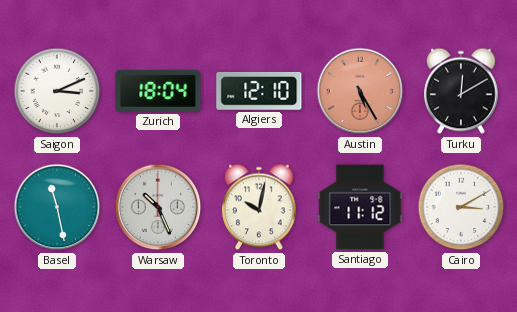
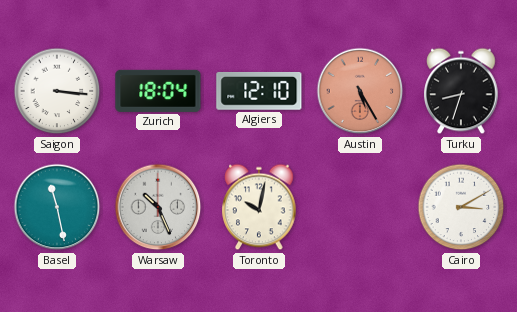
Saigon: 3:11 -> 3:16
Turku: 12:10 -> 8:33
Santiago: 11:12 -> none
